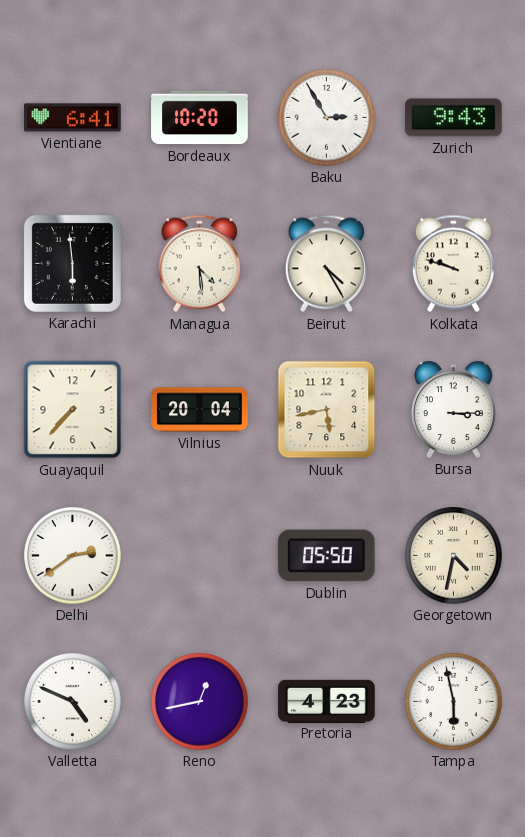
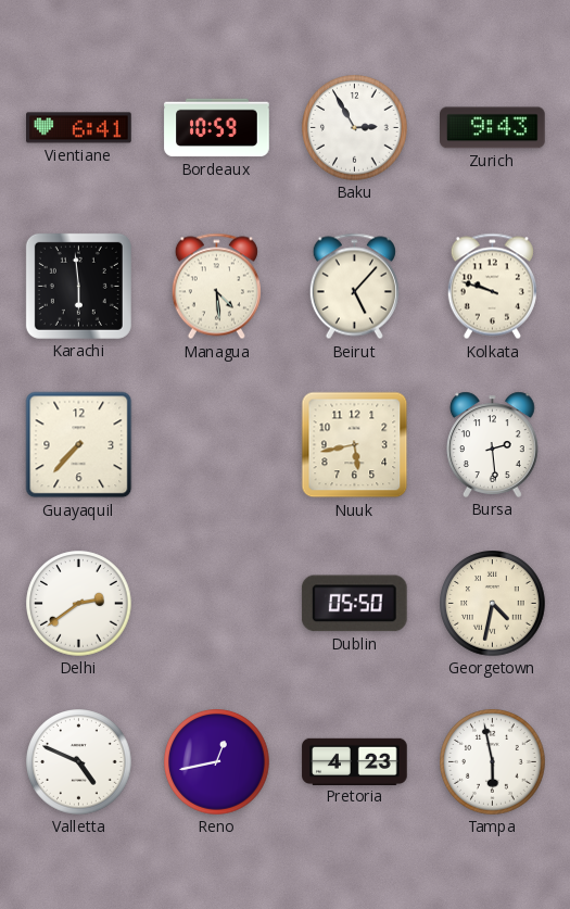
Bordeaux: 10:20 -> 10:59
Beirut: 4:25 -> 5:07
Vilnius: 20:04 -> none
Bursa: 3:15 -> 2:29
